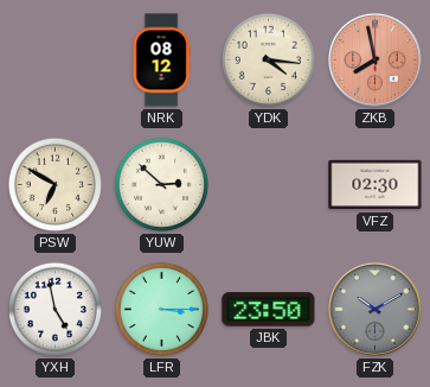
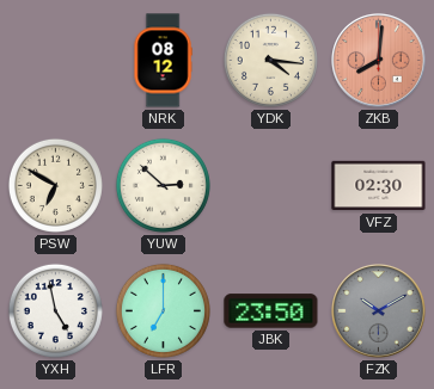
ZKB: 7:58 -> 8:01
LFR: 3:15 -> 7:00
